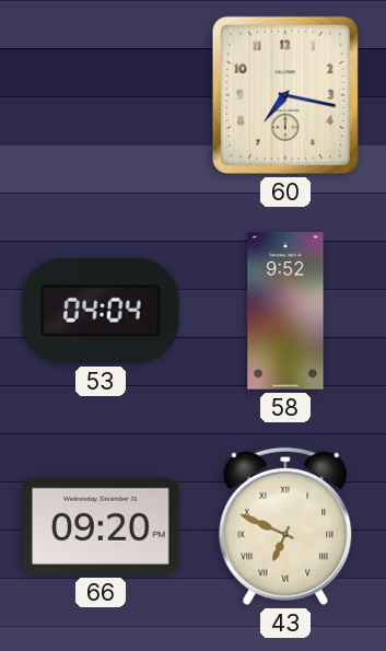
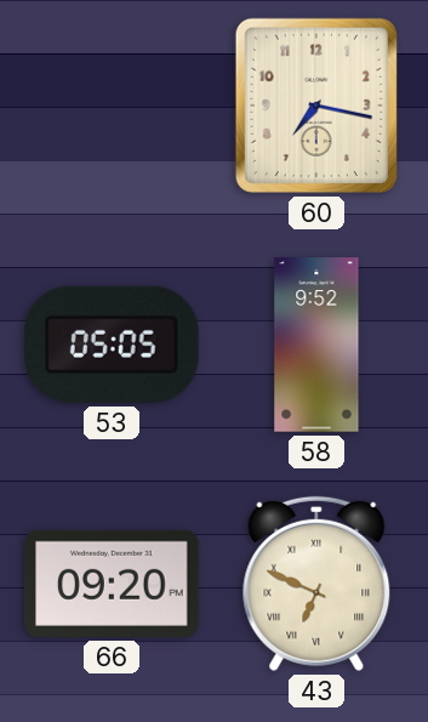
53: 04:04 -> 05:05
